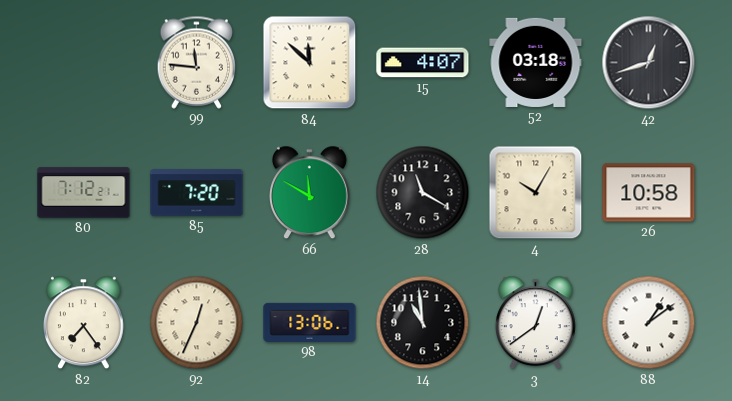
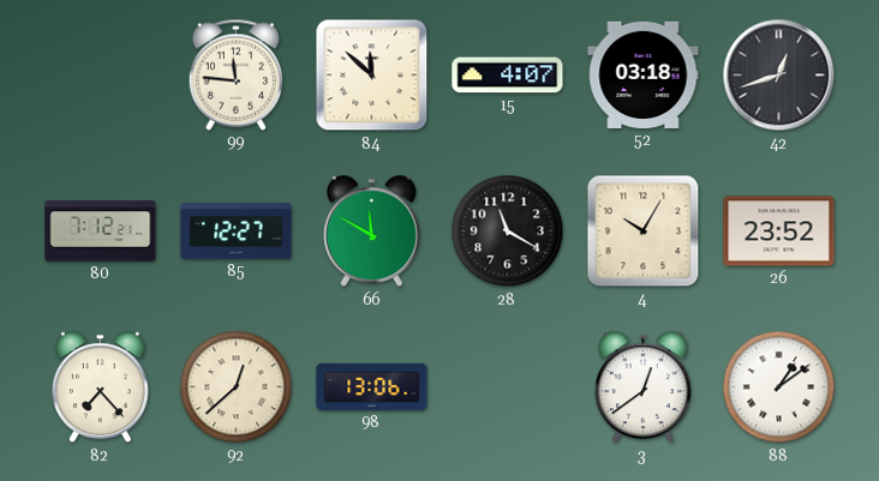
85: 7:20 -> 12:27
26: 10:58 -> 23:52
82: 7:24 -> 7:23
92: 12:34 -> 12:38
14: 10:59 -> none
